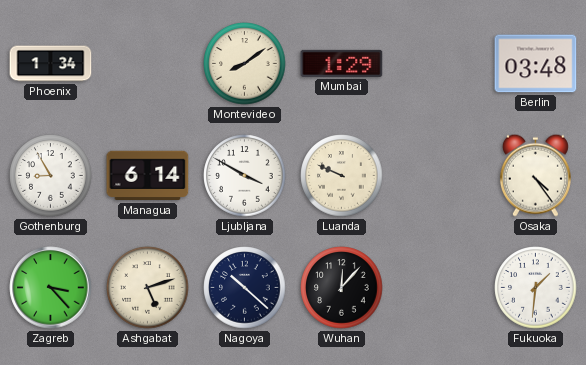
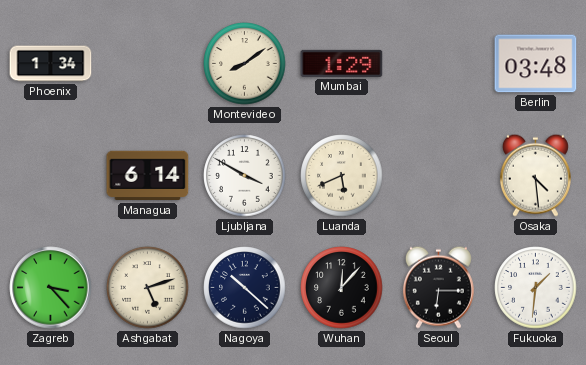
Gothenburg: 8:55 -> none
Luanda: 9:49 -> 5:41
Osaka: 4:24 -> 4:29
Seoul: none -> 6:15
